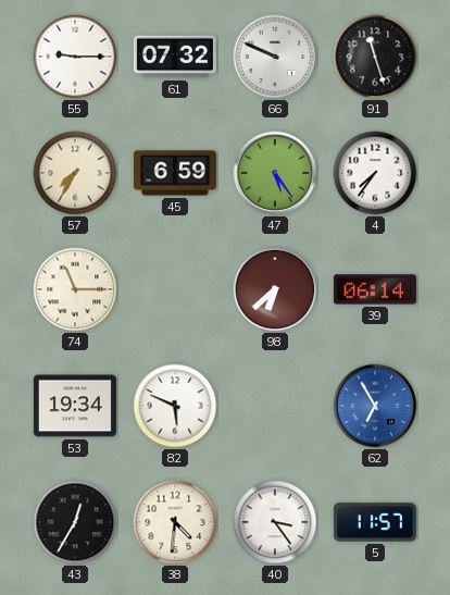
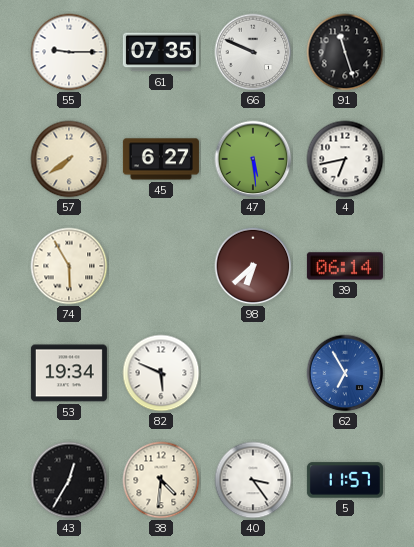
61: 07:32 -> 07:35
57: 7:35 -> 7:39
45: 6:59 -> 6:27
47: 5:24 -> 5:29
4: 7:36 -> 6:43
74: 11:15 -> 5:55
